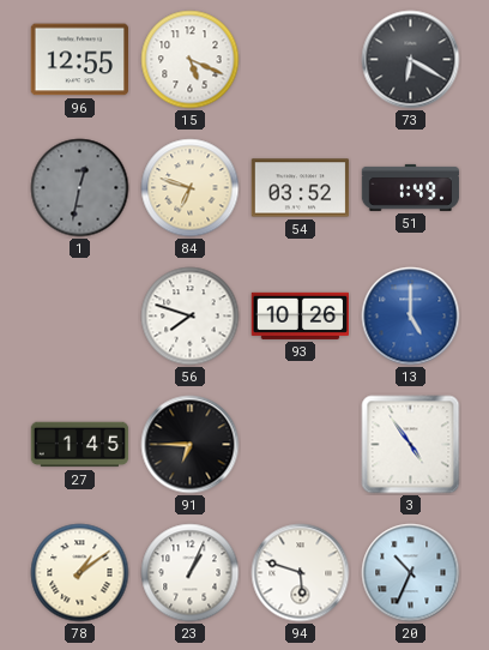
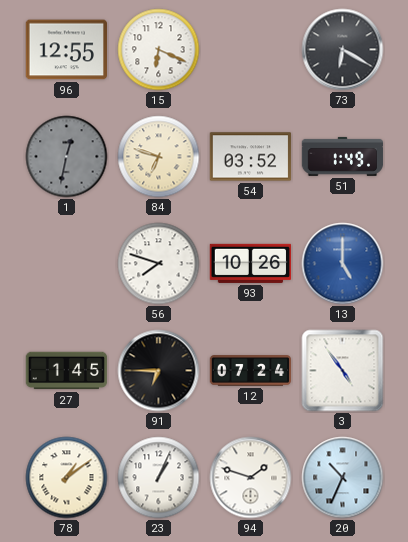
15: 5:19 -> 6:19
12: none -> 07:24
94: 5:48 -> 1:48
